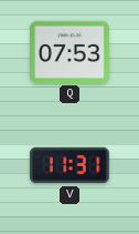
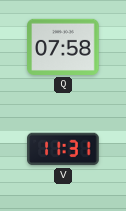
Q: 07:53 -> 07:58
